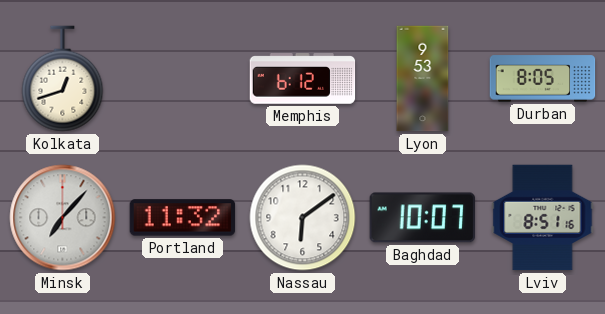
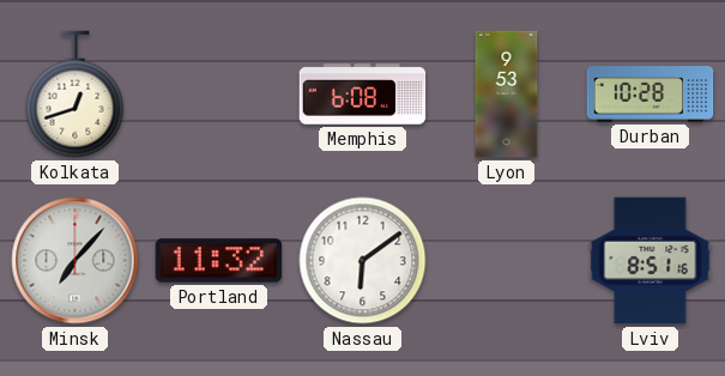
Memphis: 6:12 -> 6:08
Durban: 8:05 -> 10:28
Baghdad: 10:07 -> none
